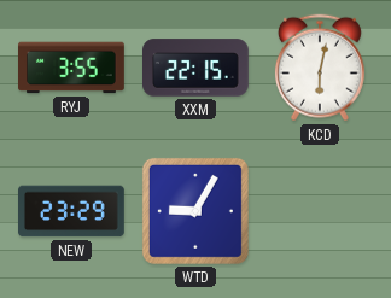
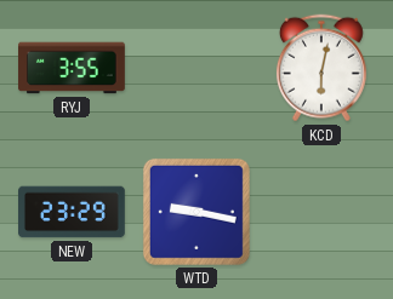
XXM: 22:15 -> none
WTD: 9:05 -> 9:17
